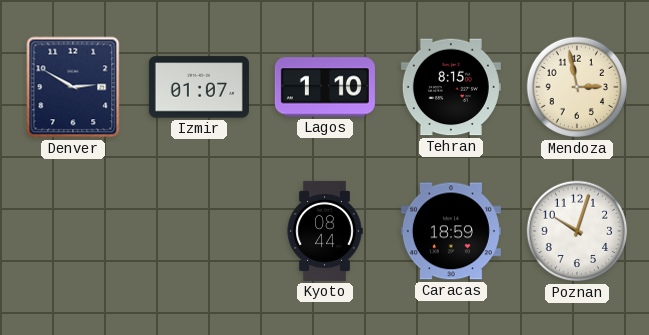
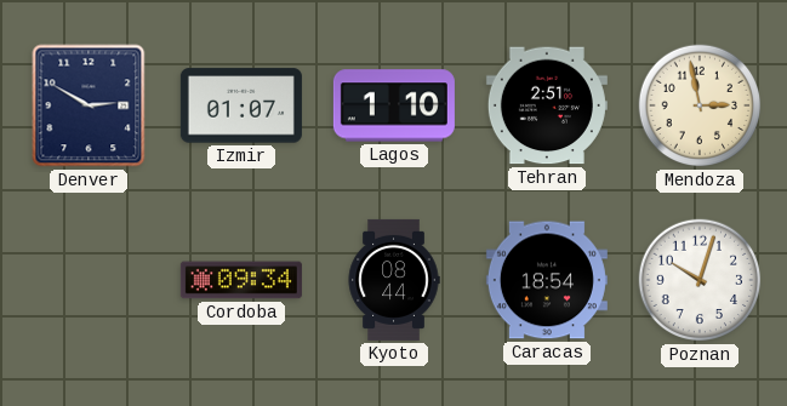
Tehran: 8:15 -> 2:51
Cordoba: none -> 09:34
Caracas: 18:59 -> 18:54
